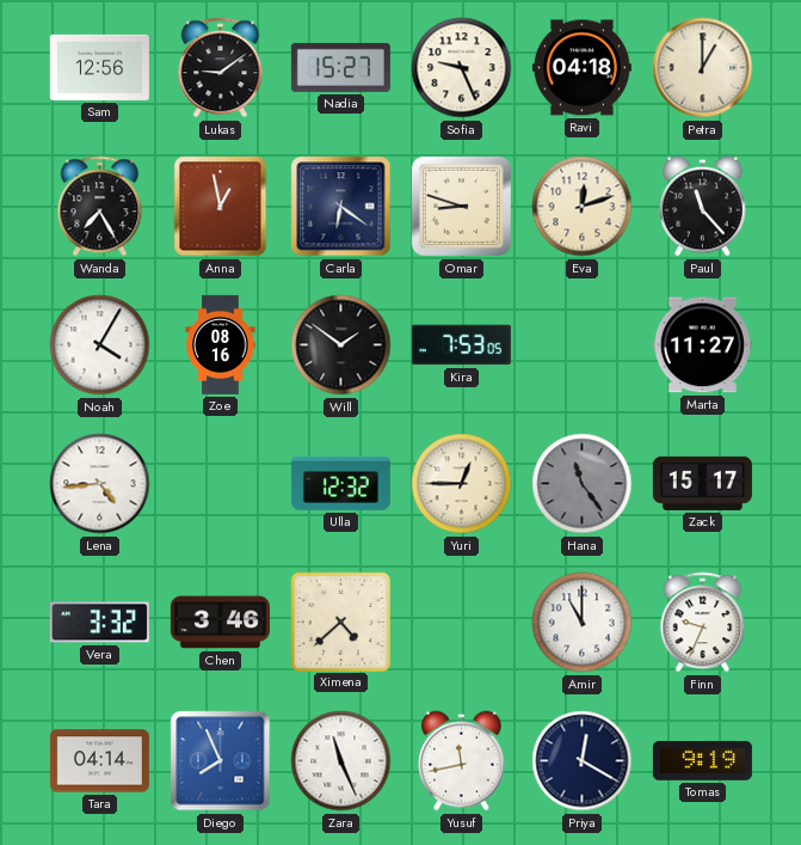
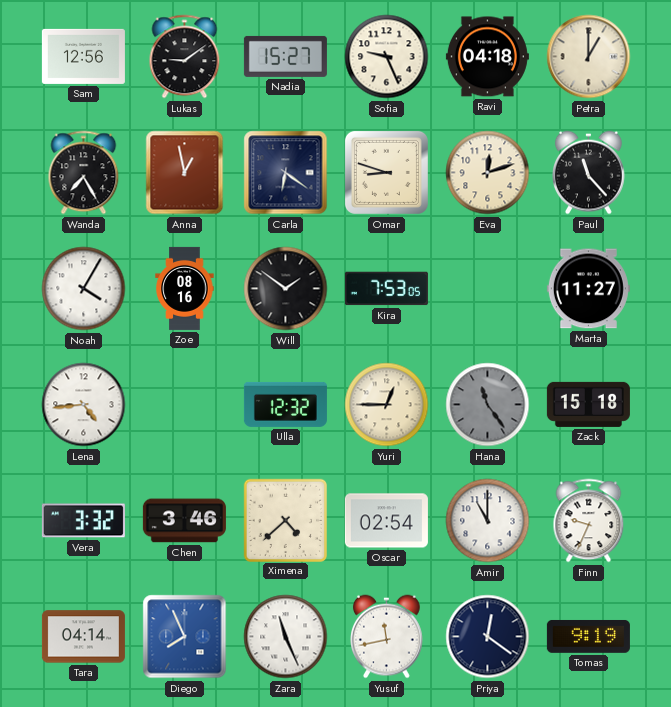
Zack: 15:17 -> 15:18
Oscar: none -> 02:54
Priya: 12:20 -> 12:21
